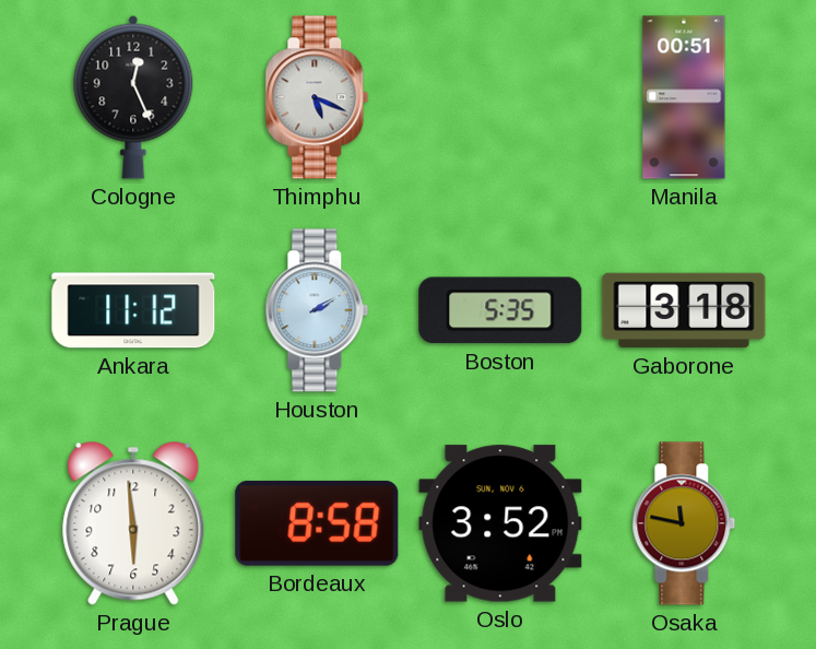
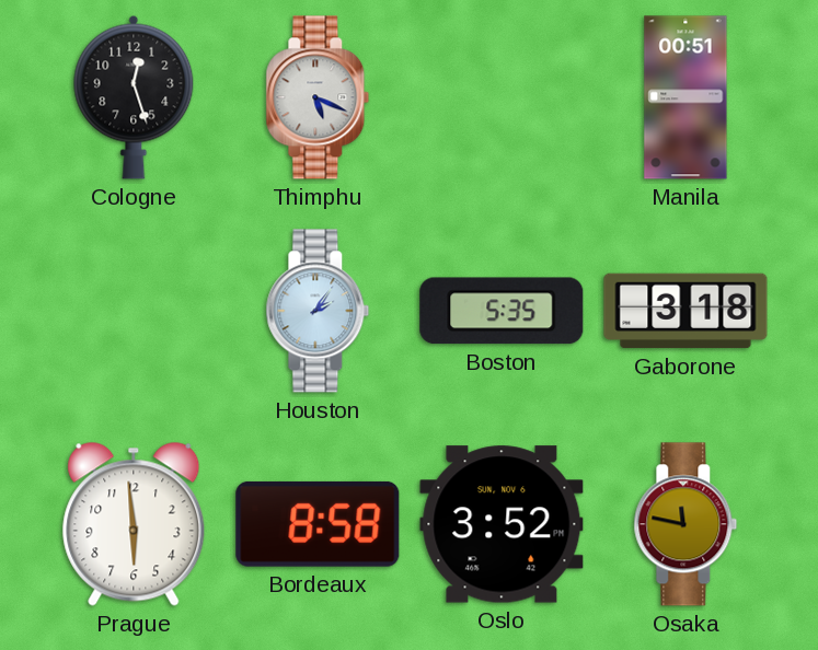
Cologne: 12:26 -> 12:27
Ankara: 11:12 -> none
Houston: 2:10 -> 2:06
